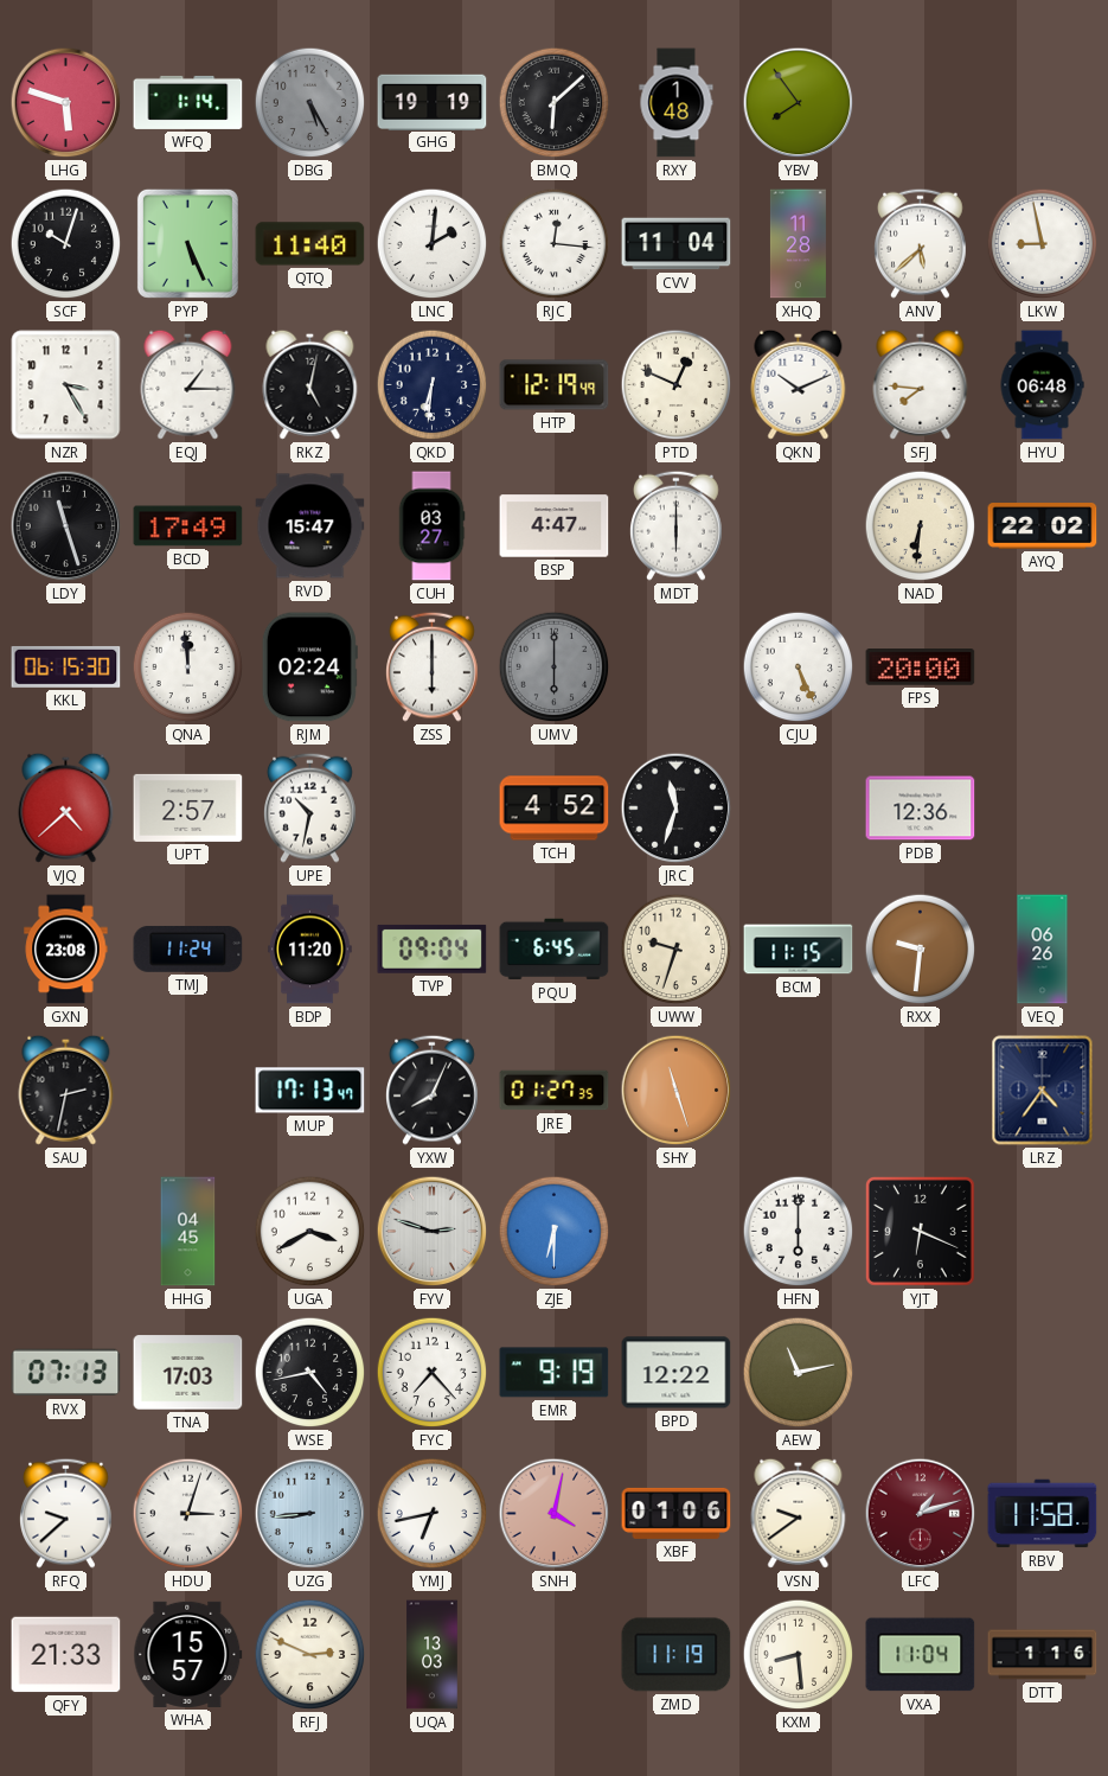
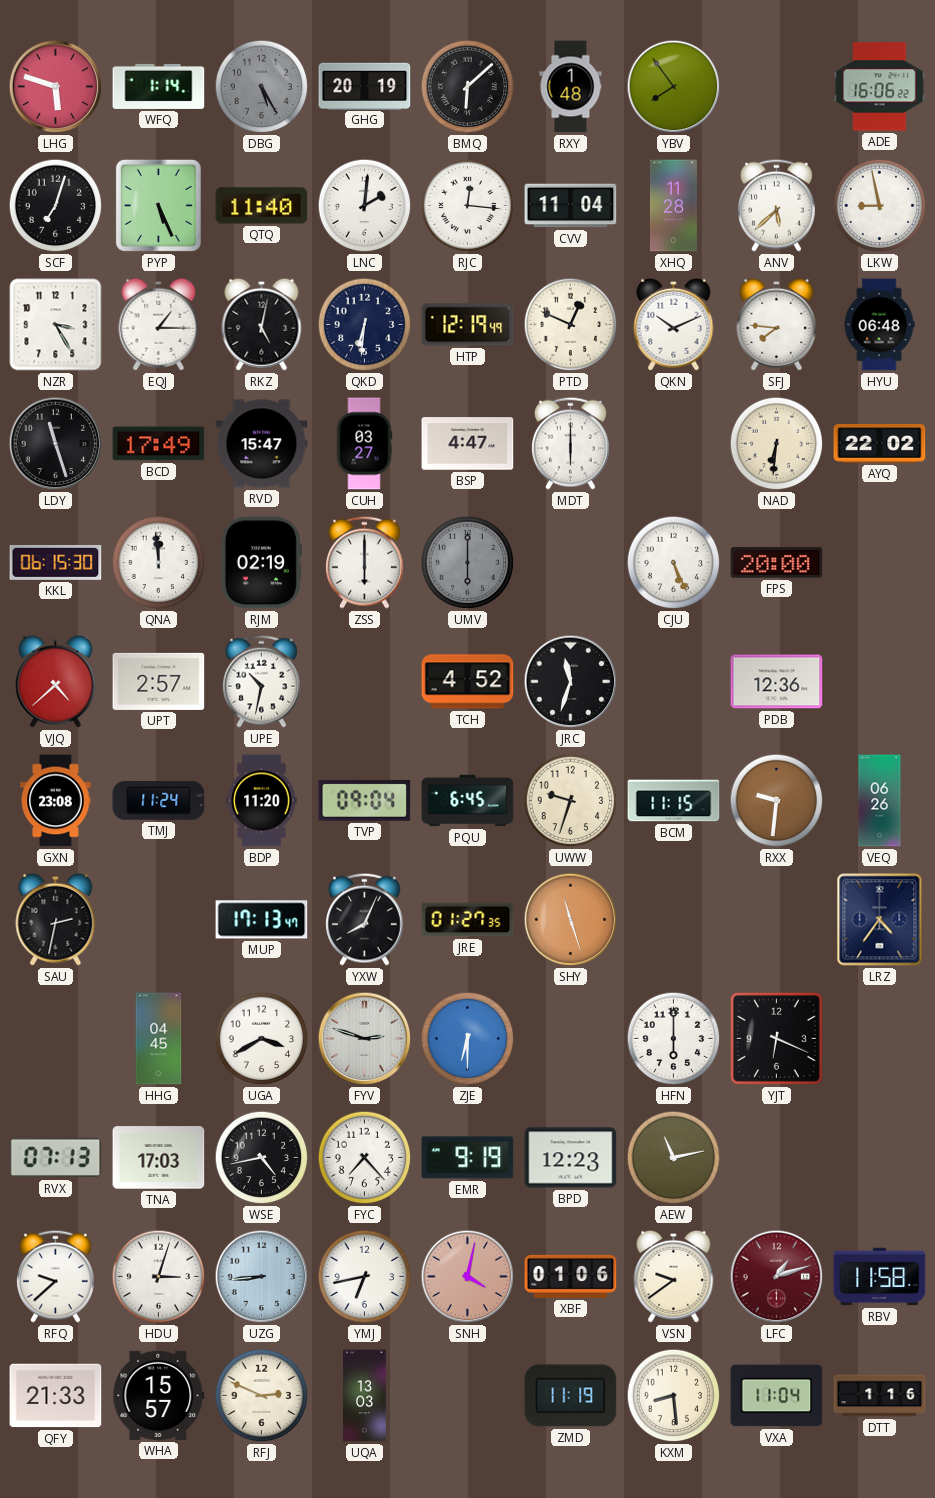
GHG: 19:19 -> 20:19
ADE: none -> 16:06
SCF: 10:03 -> 7:03
RJM: 02:24 -> 02:19
BPD: 12:22 -> 12:23
